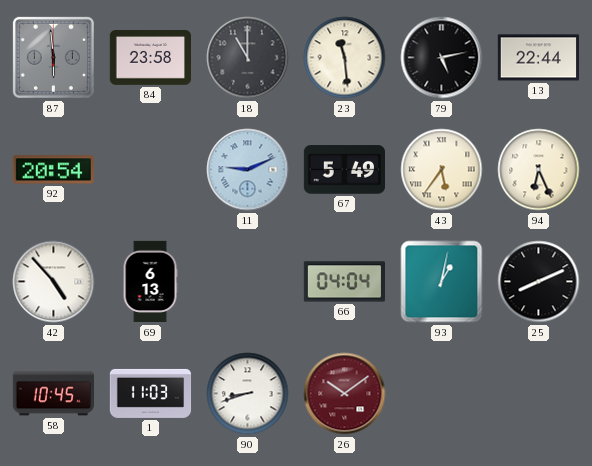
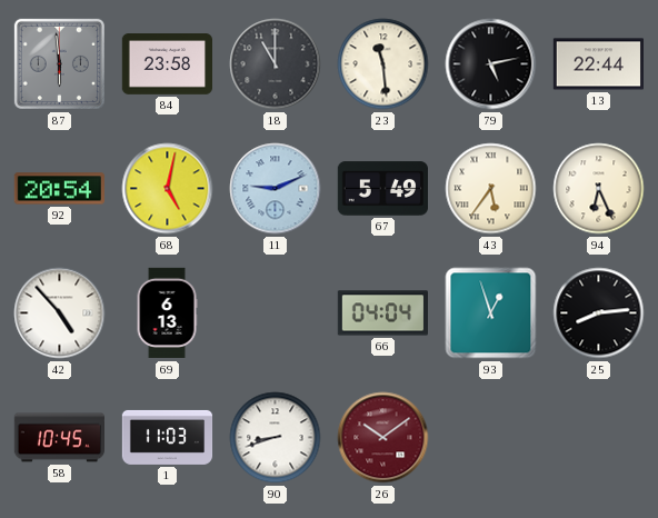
68: none -> 5:02
93: 1:02 -> 12:57
25: 8:11 -> 8:14
